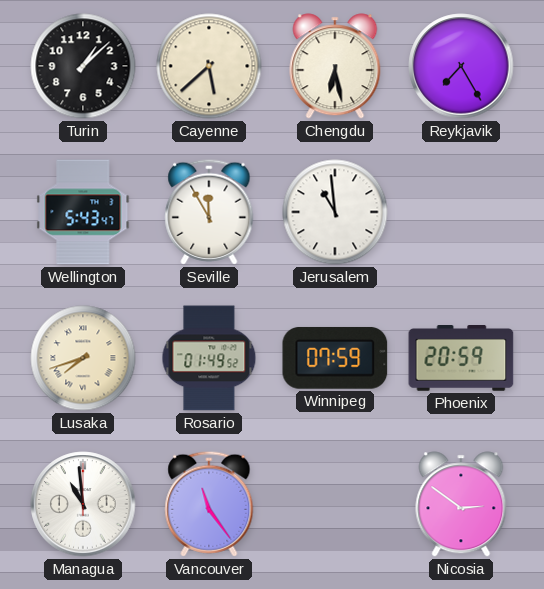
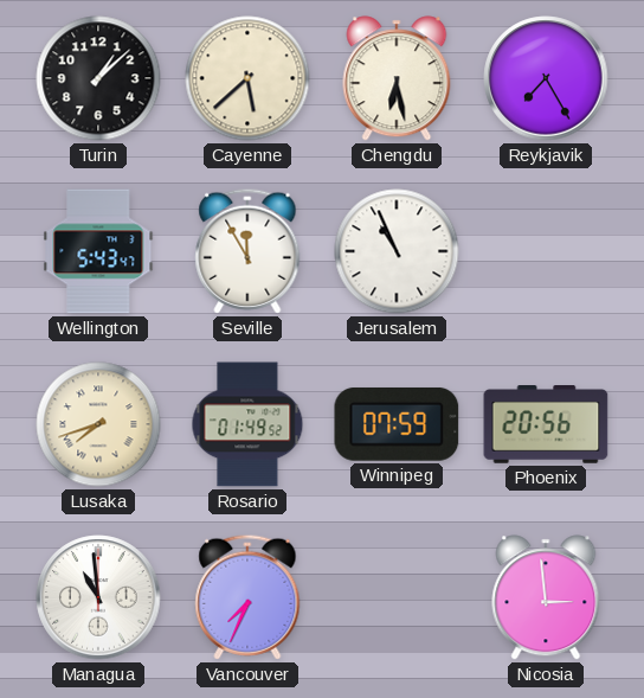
Jerusalem: 10:59 -> 10:56
Phoenix: 20:59 -> 20:56
Vancouver: 11:24 -> 7:34
Nicosia: 2:51 -> 2:59
